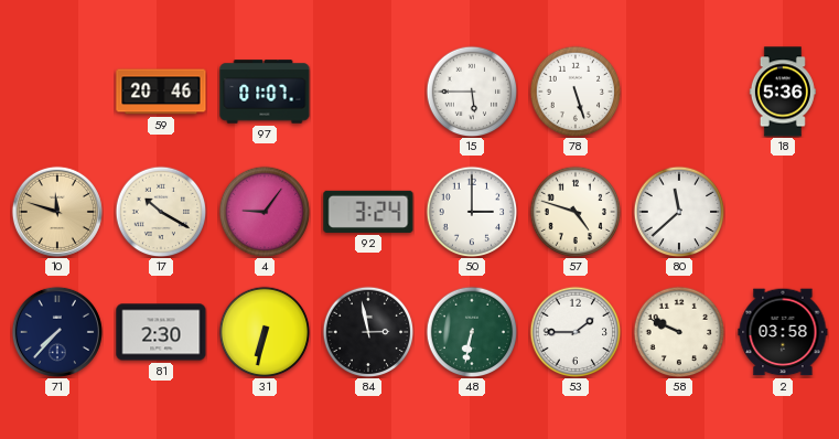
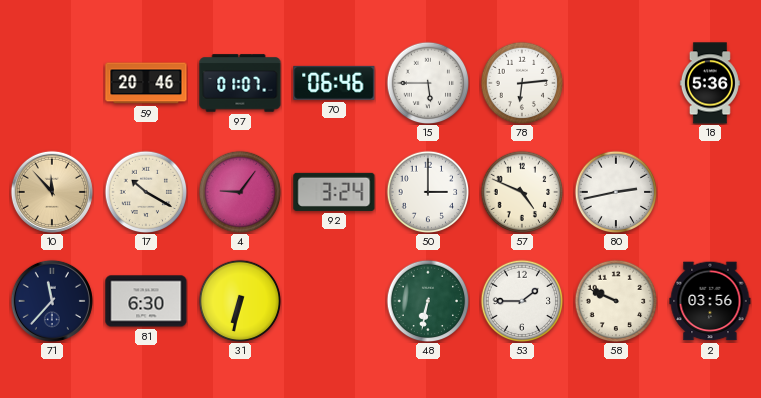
70: none -> 06:46
78: 5:27 -> 6:14
10: 11:48 -> 11:53
57: 4:48 -> 4:49
80: 11:38 -> 2:43
71: 7:37 -> 11:37
81: 2:30 -> 6:30
84: 2:58 -> none
2: 03:58 -> 03:56
